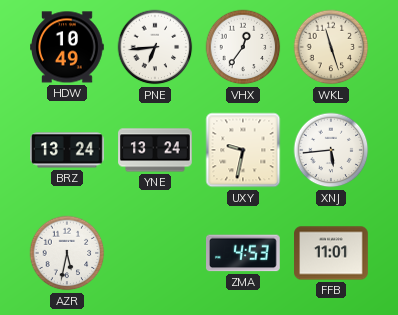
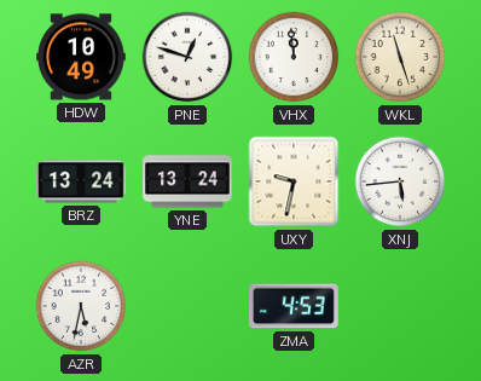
PNE: 6:44 -> 12:48
VHX: 12:36 -> 11:59
FFB: 11:01 -> none
